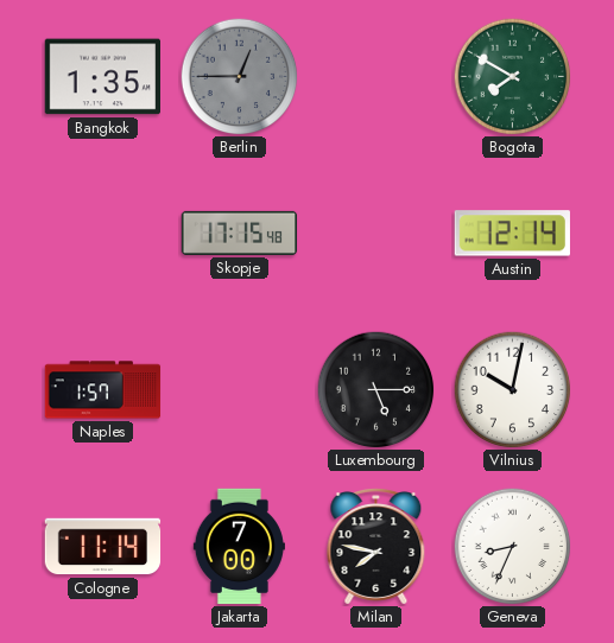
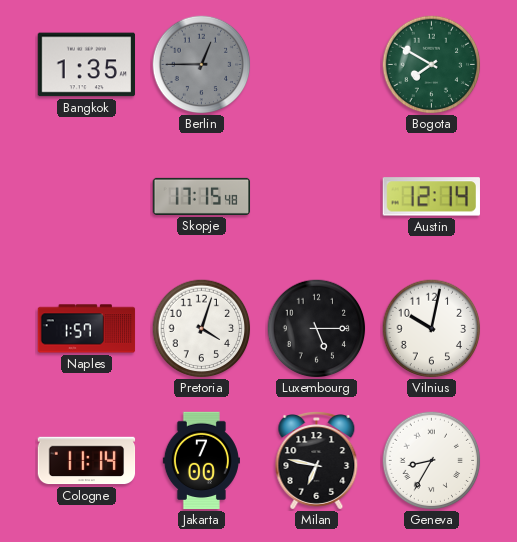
Pretoria: none -> 4:03
Milan: 7:47 -> 6:47
Geneva: 8:34 -> 8:35
